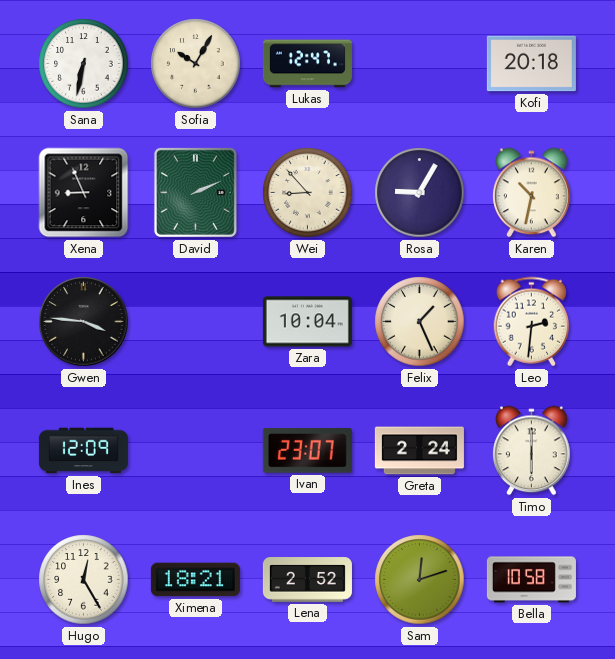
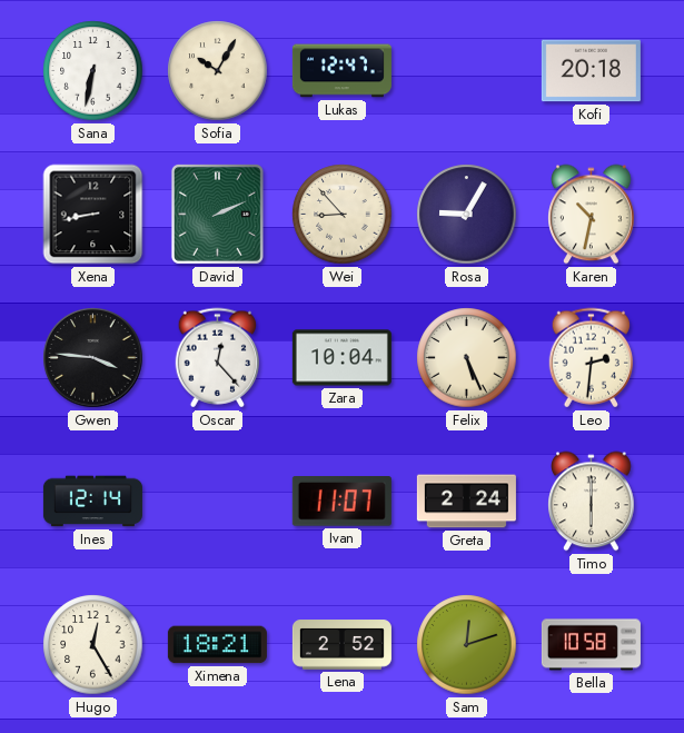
Xena: 8:56 -> 8:43
Oscar: none -> 12:23
Felix: 1:26 -> 5:26
Ines: 12:09 -> 12:14
Ivan: 23:07 -> 11:07
